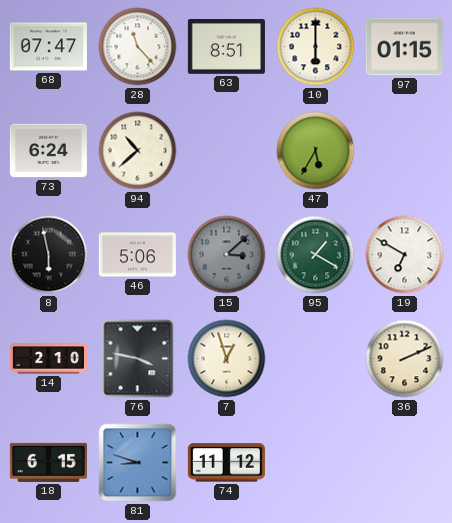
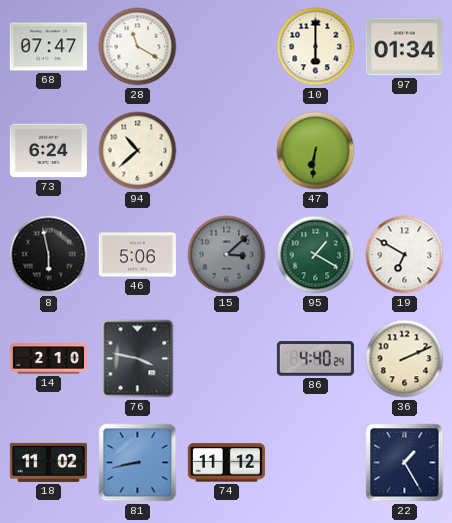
28: 11:23 -> 11:20
63: 8:51 -> none
97: 01:15 -> 01:34
47: 5:35 -> 6:31
7: 12:57 -> none
86: none -> 4:40
18: 6:15 -> 11:02
81: 8:48 -> 8:43
22: none -> 1:25
